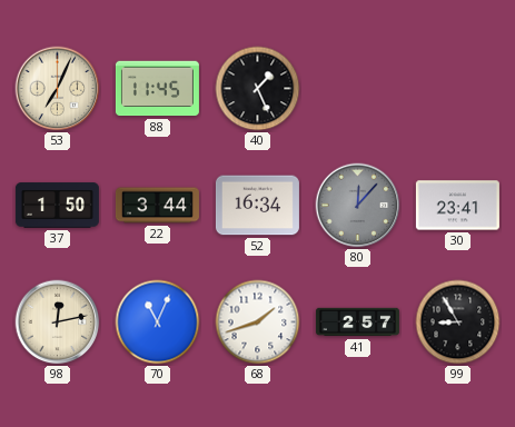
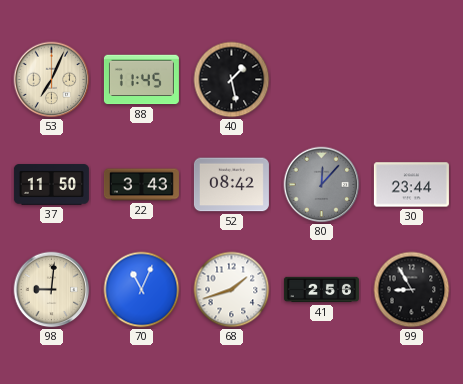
40: 1:26 -> 1:28
37: 1:50 -> 11:50
22: 3:44 -> 3:43
52: 16:34 -> 08:42
30: 23:41 -> 23:44
98: 12:13 -> 9:01
41: 2:57 -> 2:56
